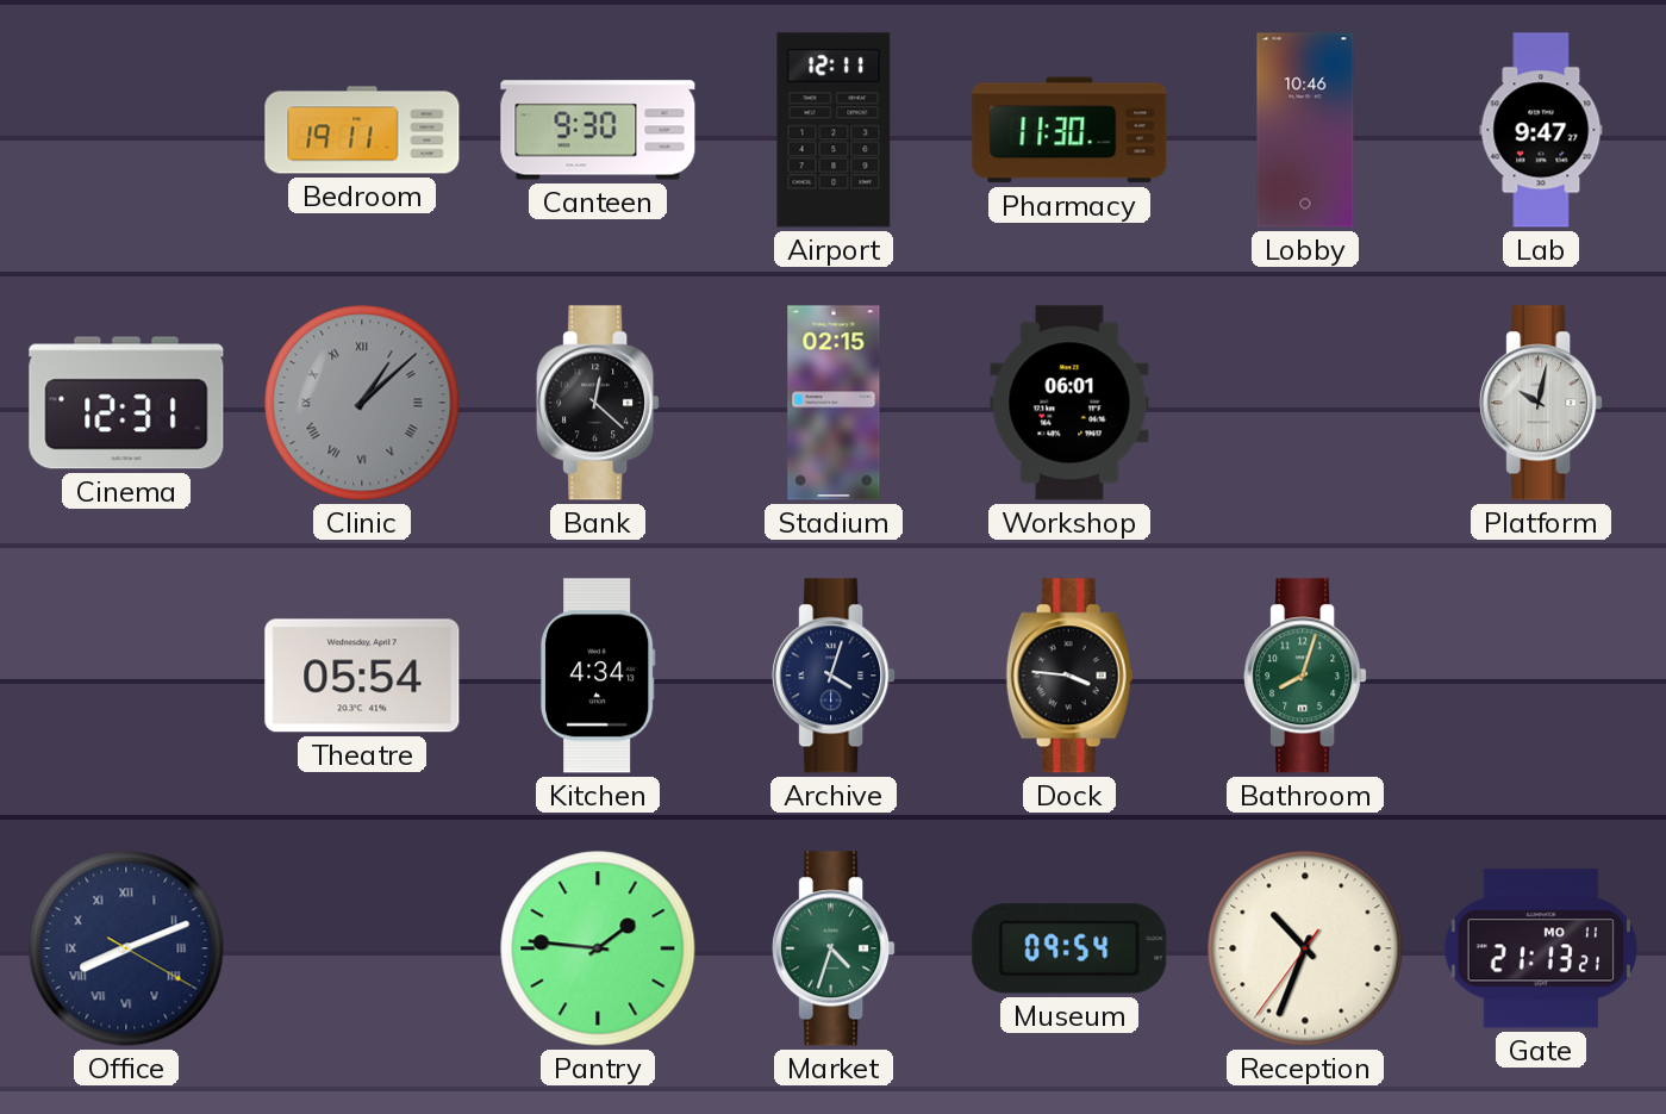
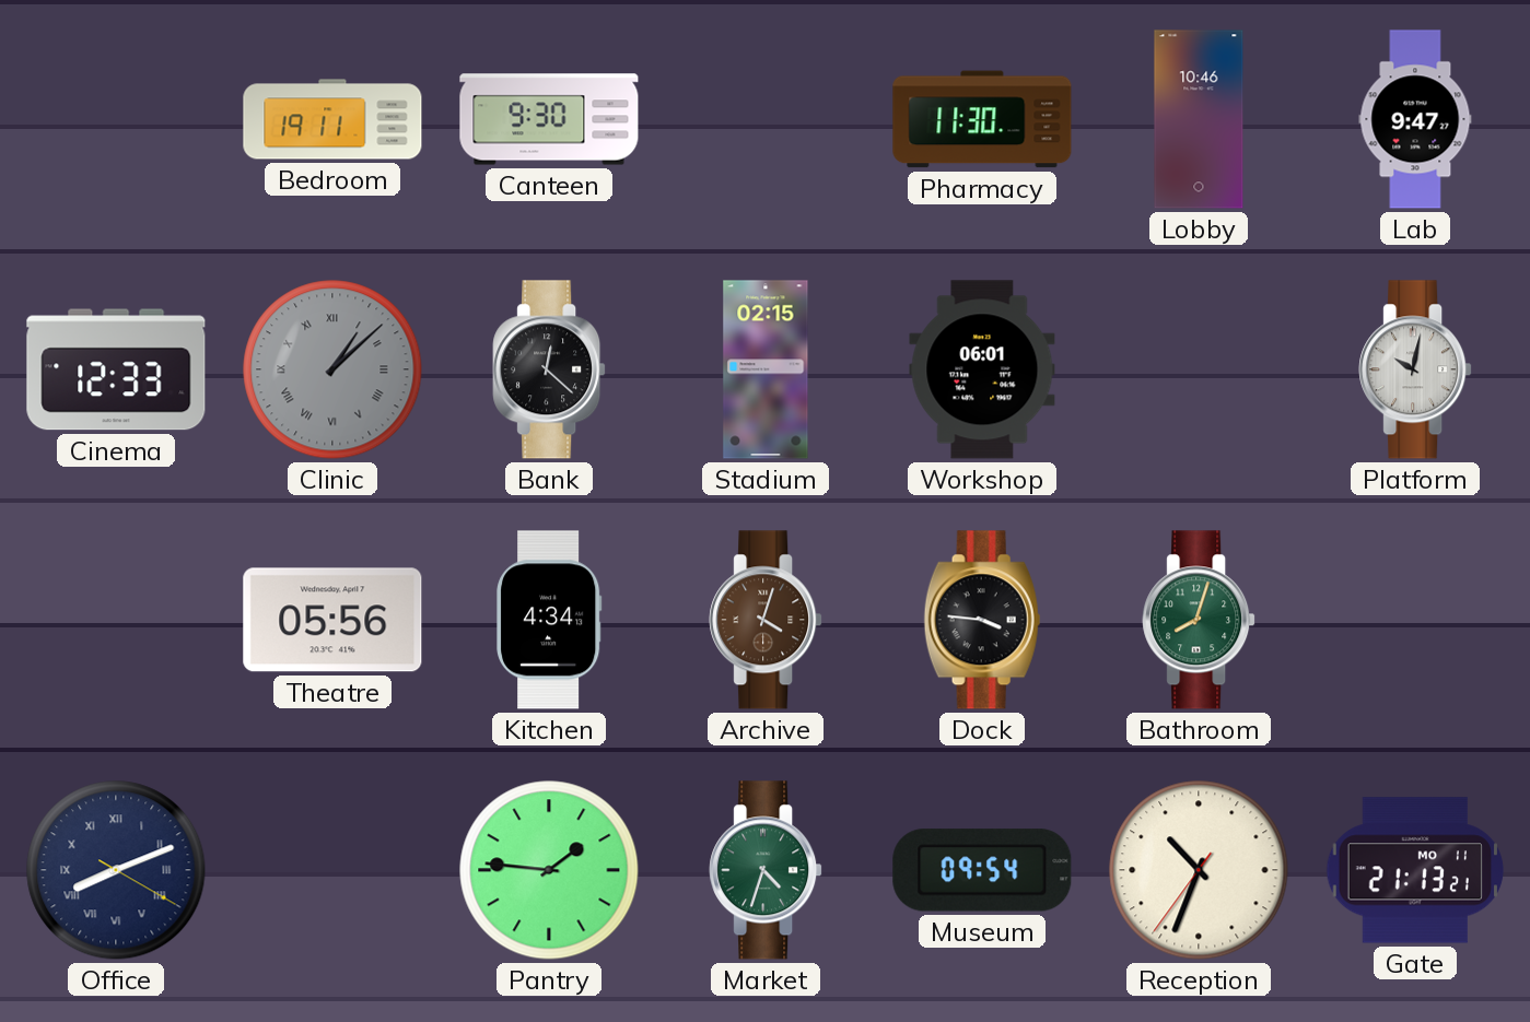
Airport: 12:11 -> none
Cinema: 12:31 -> 12:33
Theatre: 05:54 -> 05:56
Archive dial: navy -> brown
